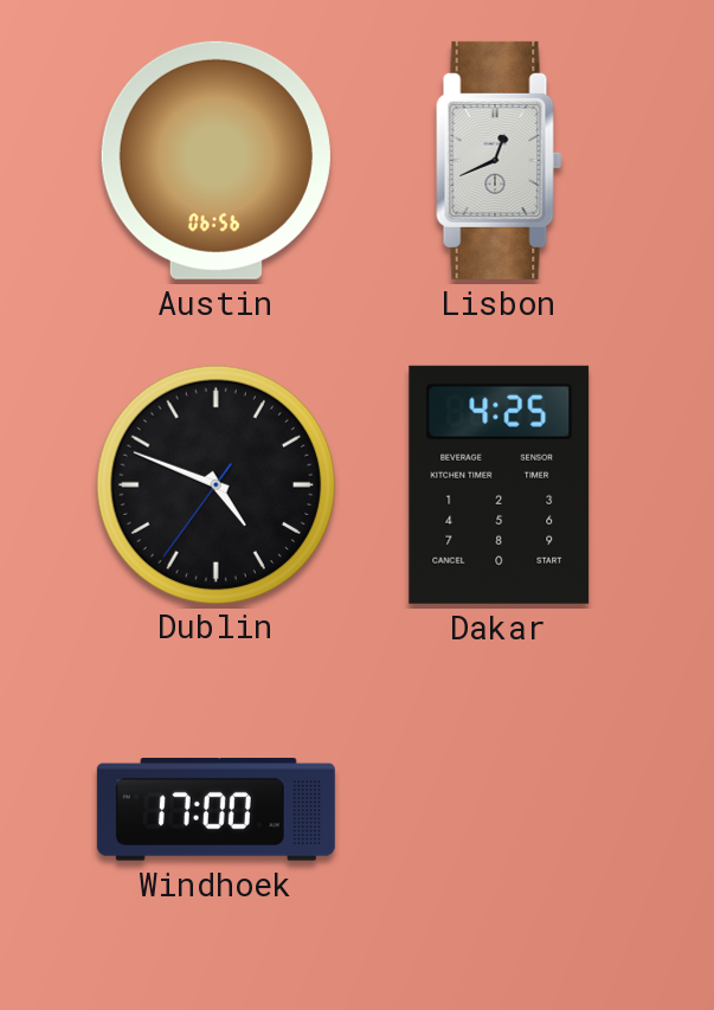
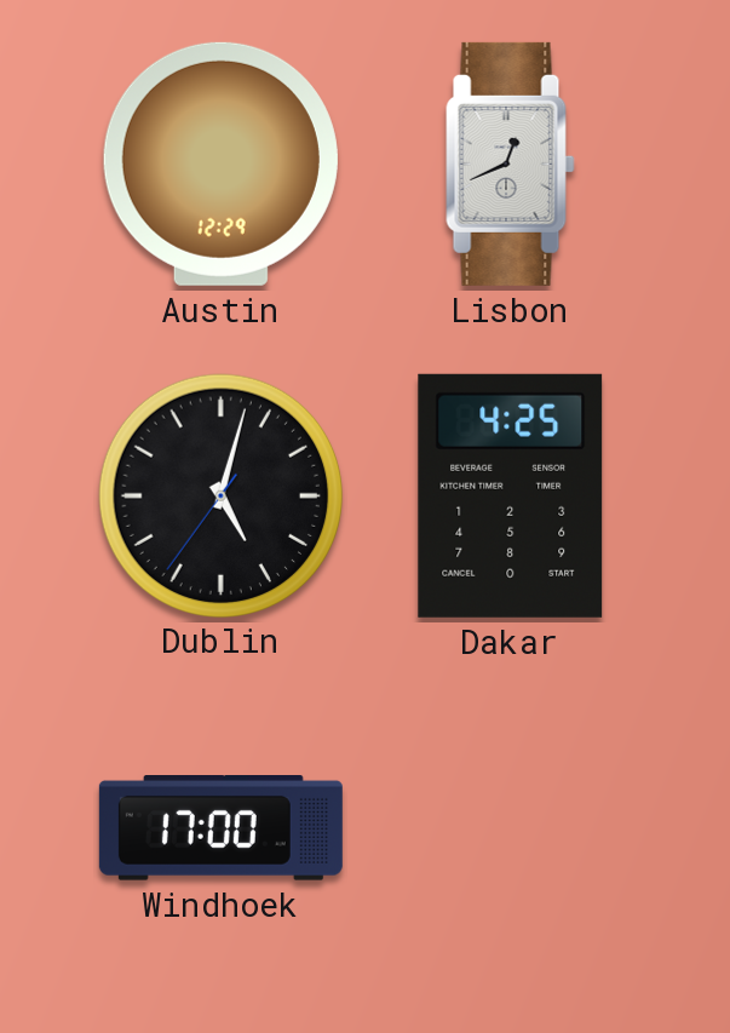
Austin: 06:56 -> 12:29
Dublin: 4:48 -> 5:02
